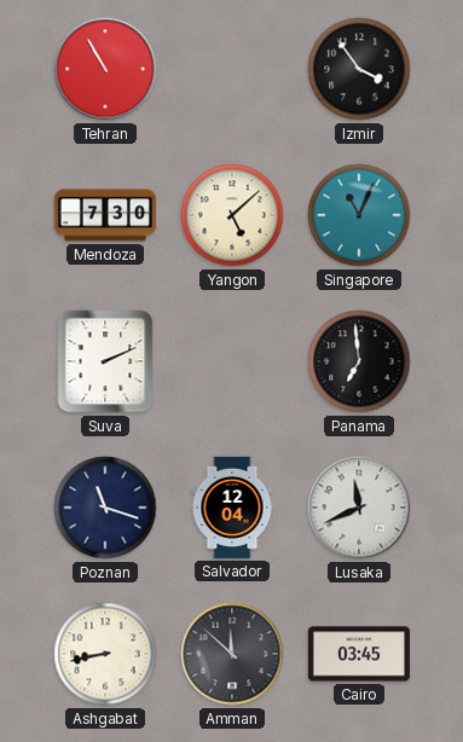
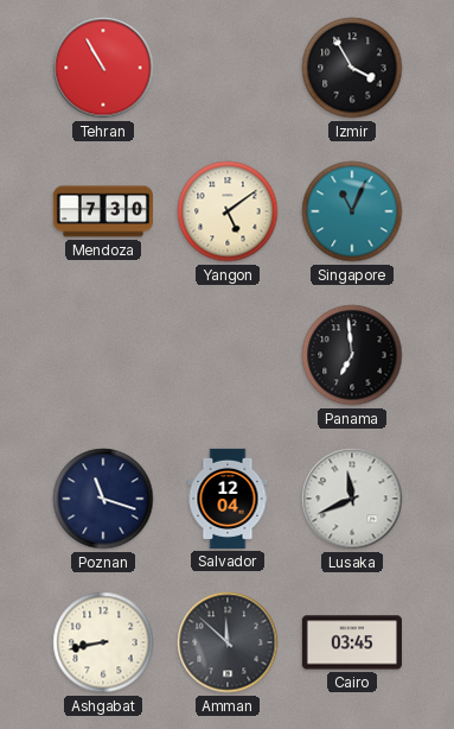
Izmir: 3:54 -> 3:55
Yangon: 5:08 -> 5:09
Suva: 2:11 -> none
